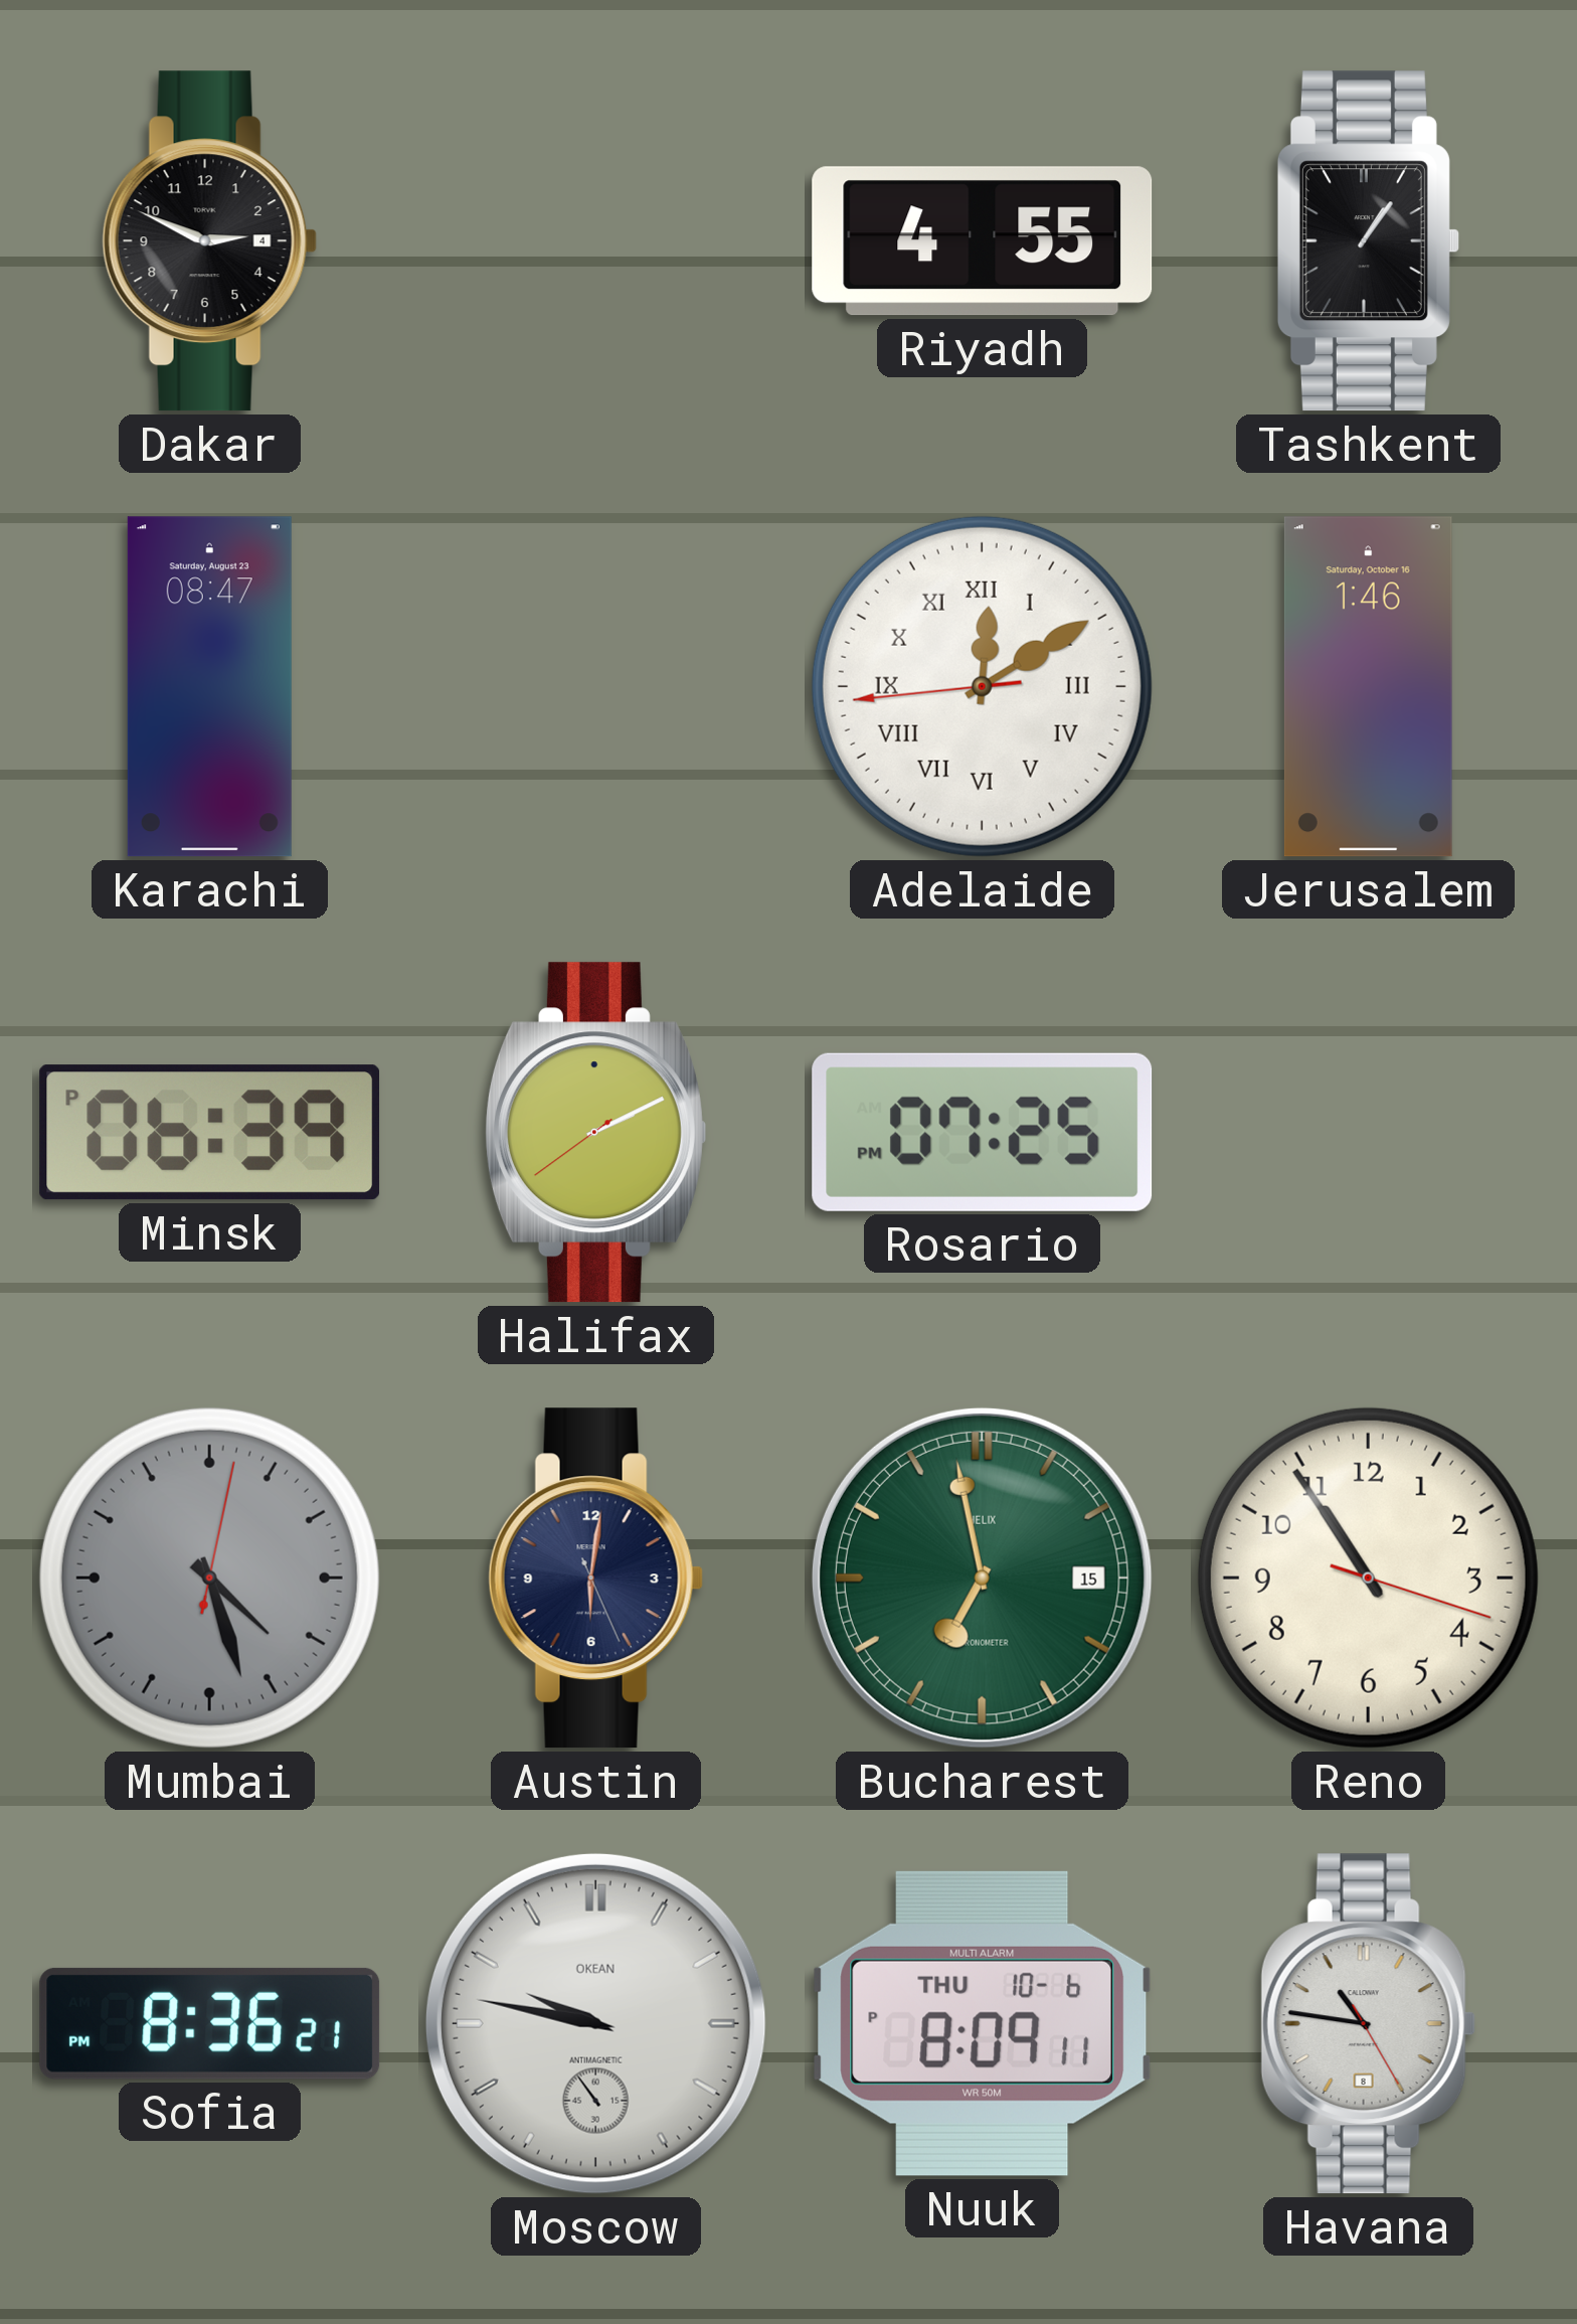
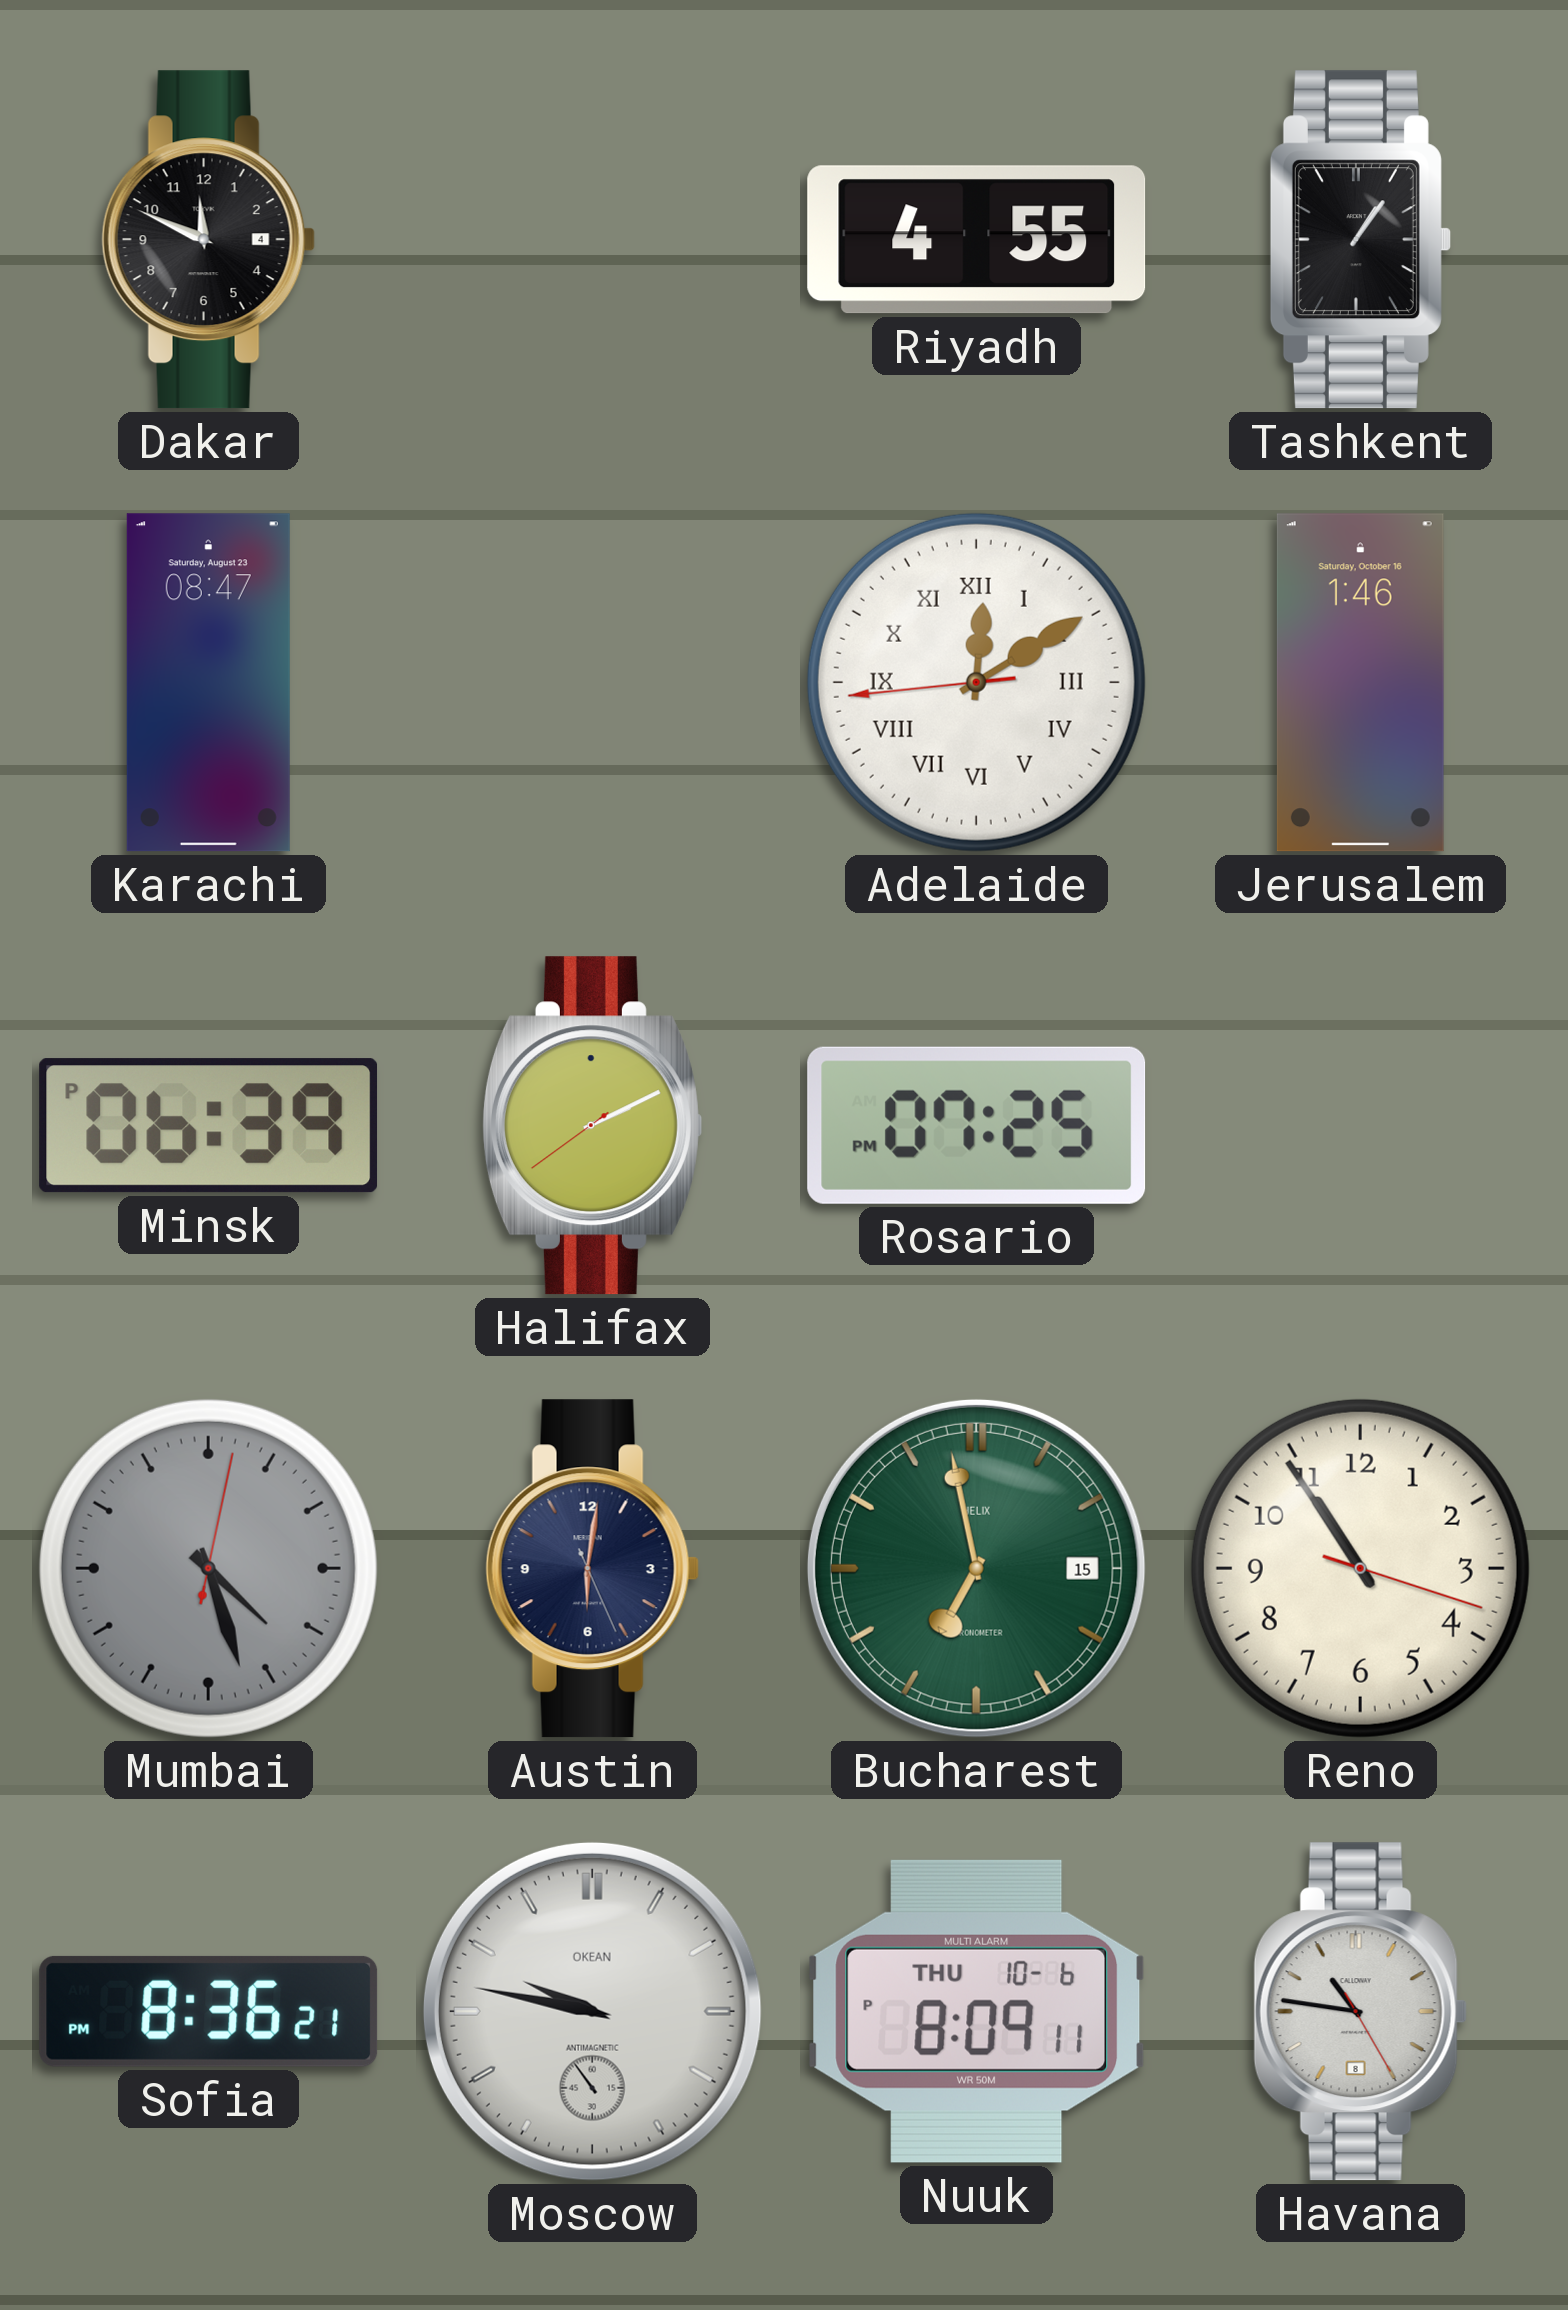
Dakar: 2:49 -> 11:49
